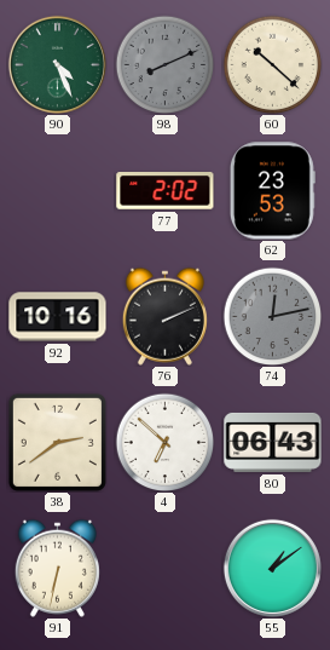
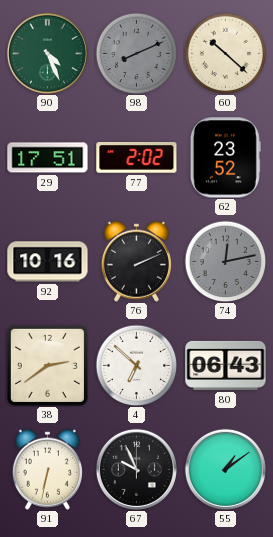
29: none -> 17:51
62: 23:53 -> 23:52
67: none -> 9:56
